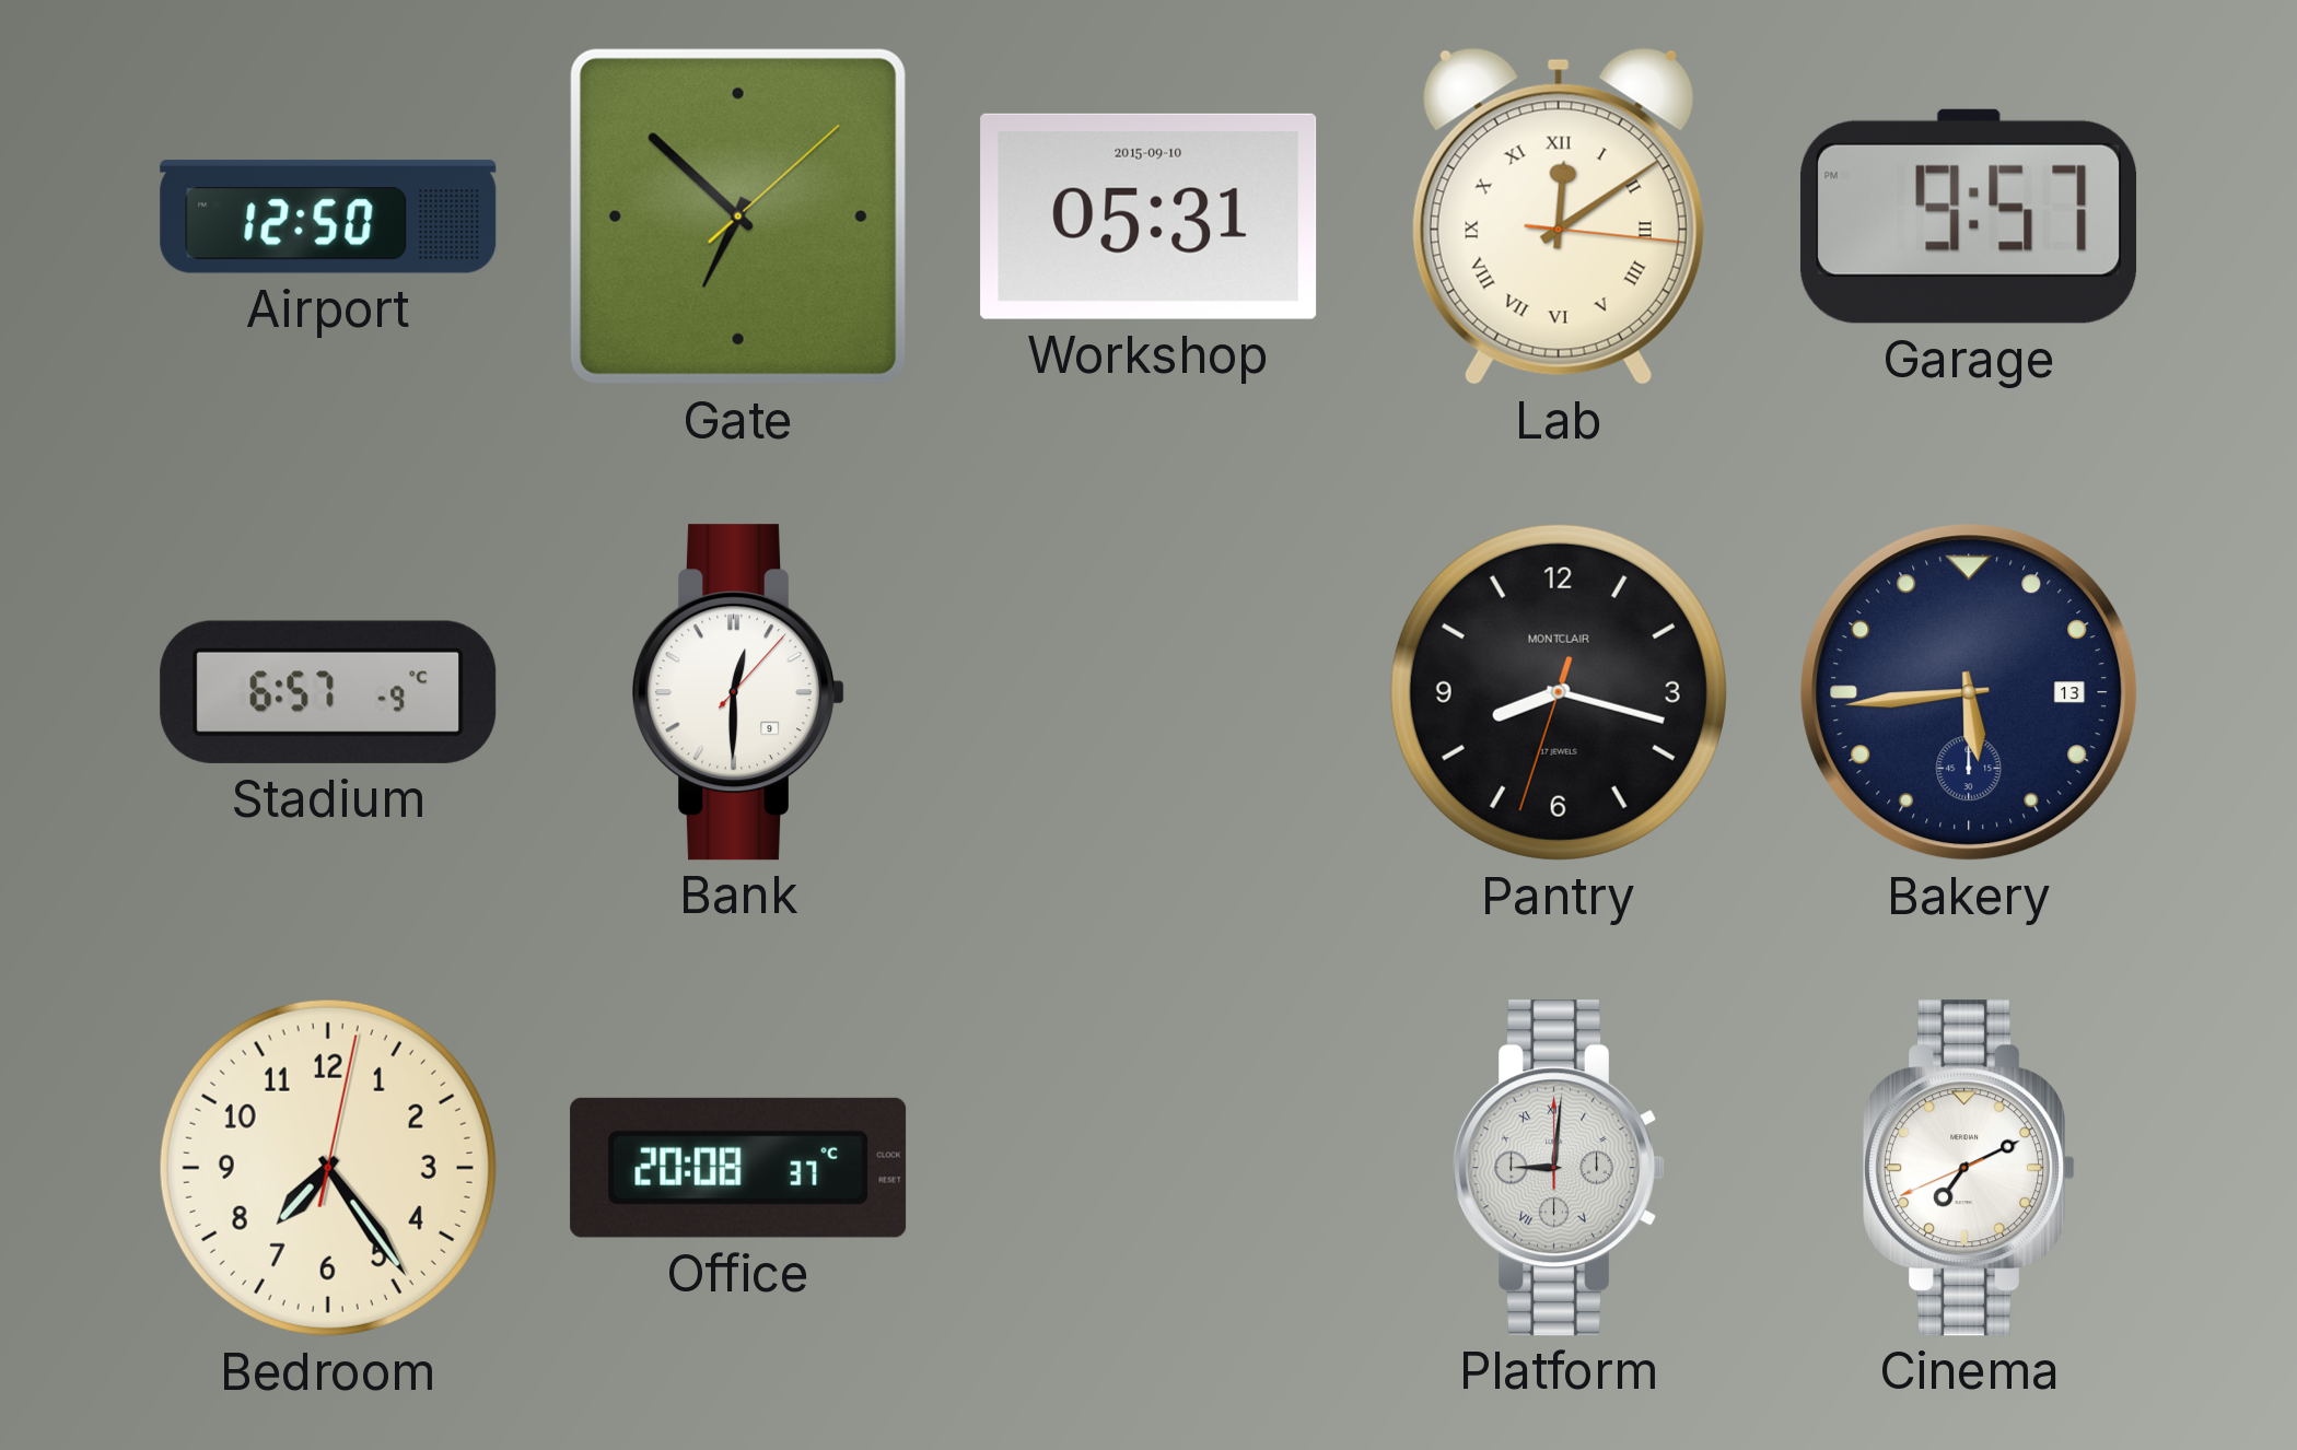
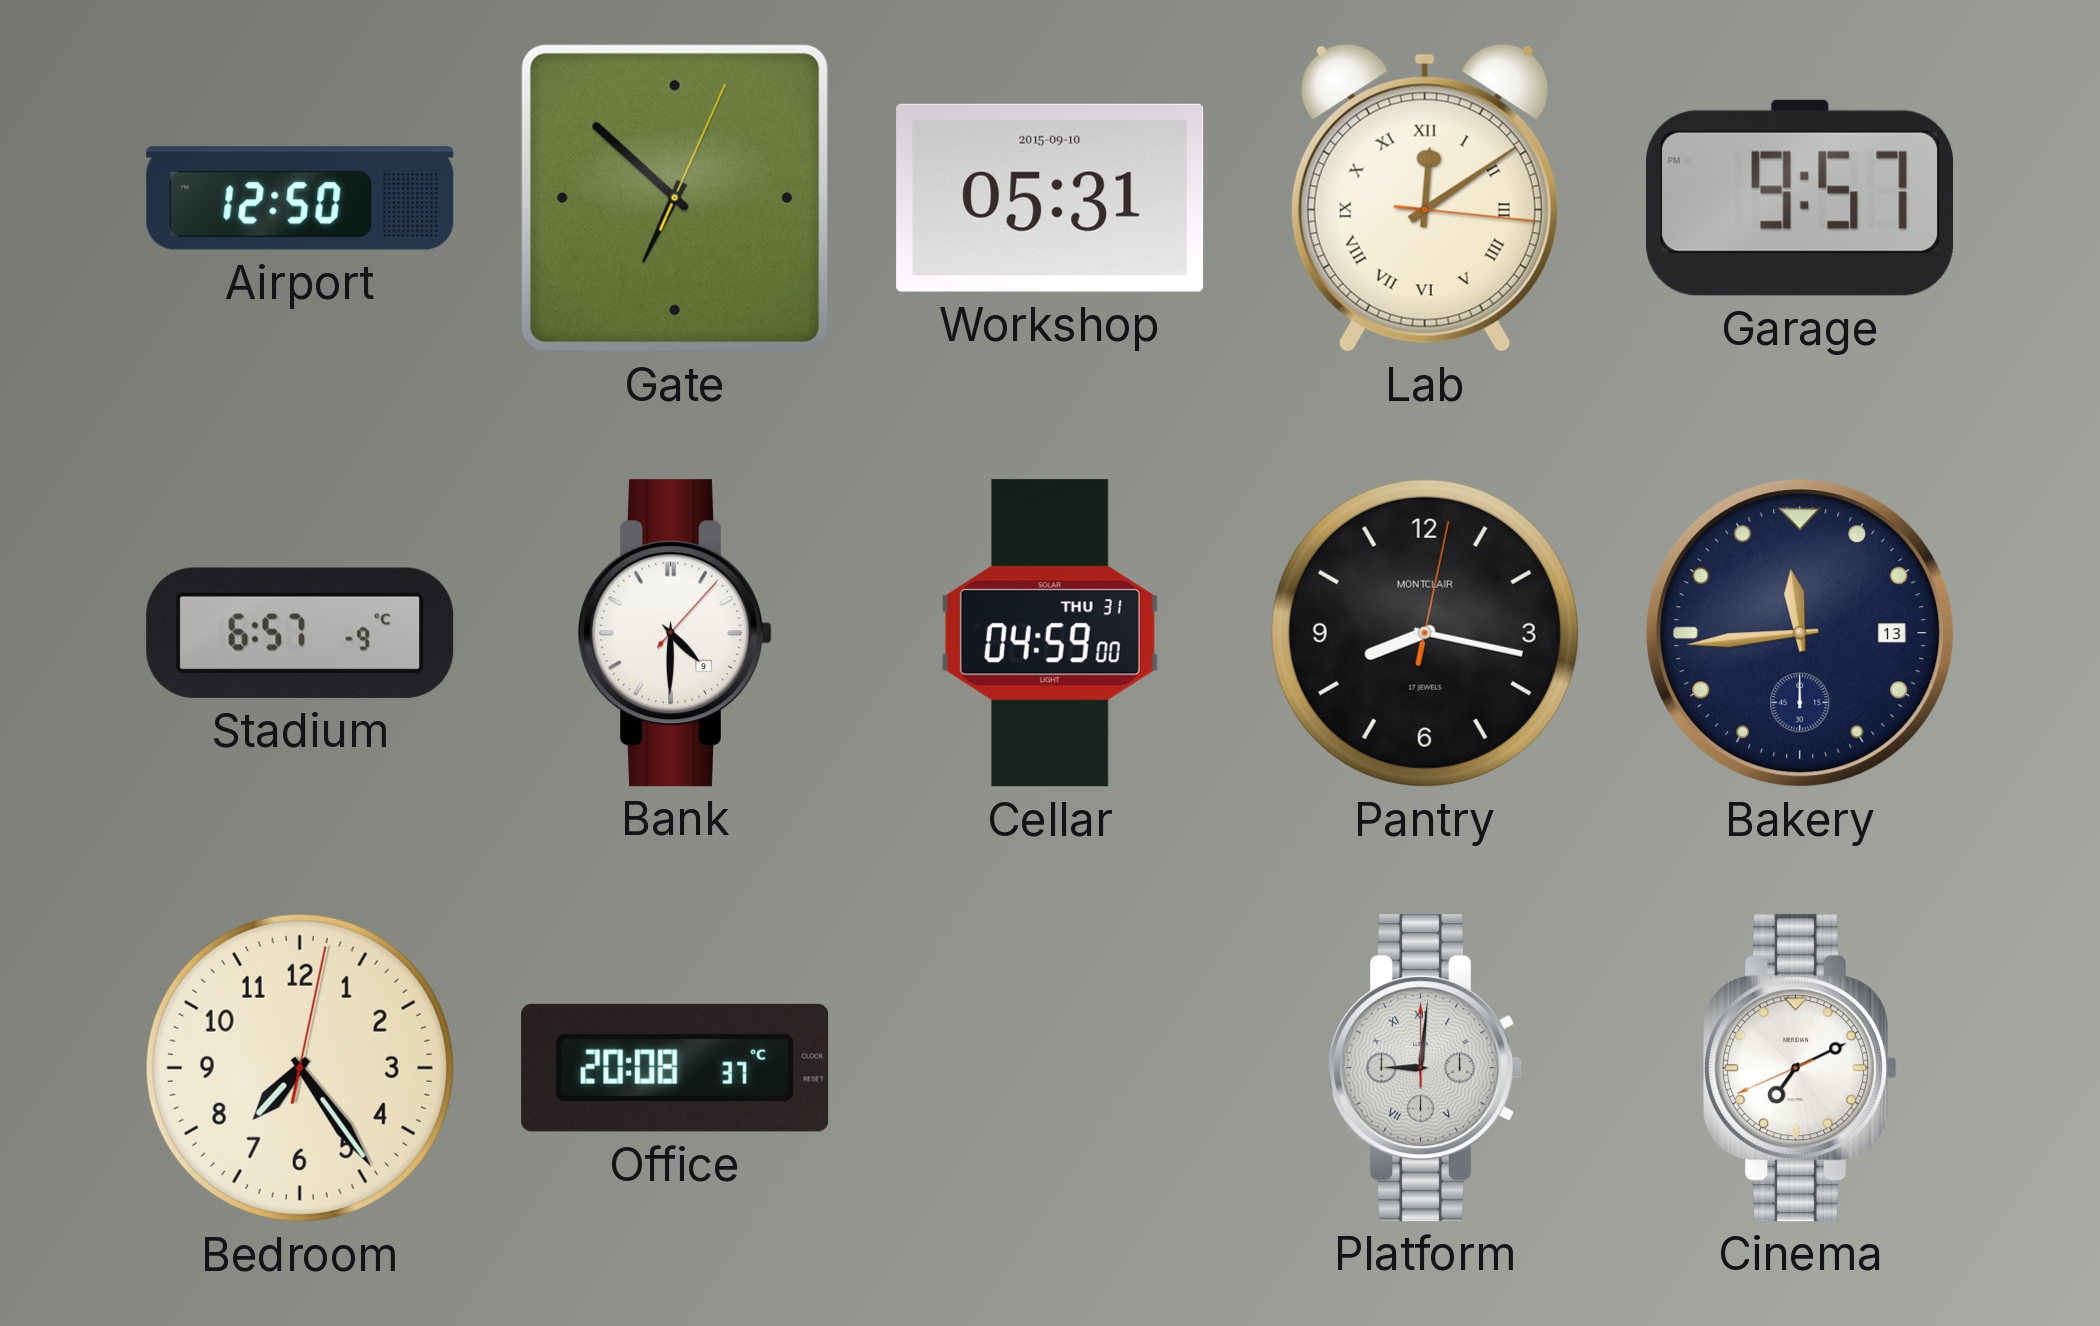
Gate: 6:52:08 -> 6:52:04
Bank: 12:30 -> 4:30
Cellar: none -> 04:59
Pantry: 8:17:33 -> 8:17:02
Bakery: 5:44 -> 11:44
